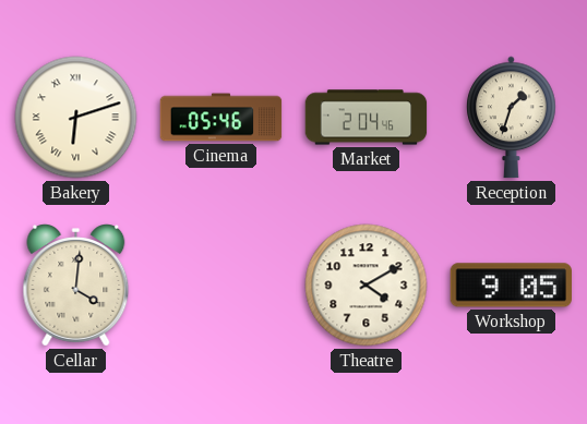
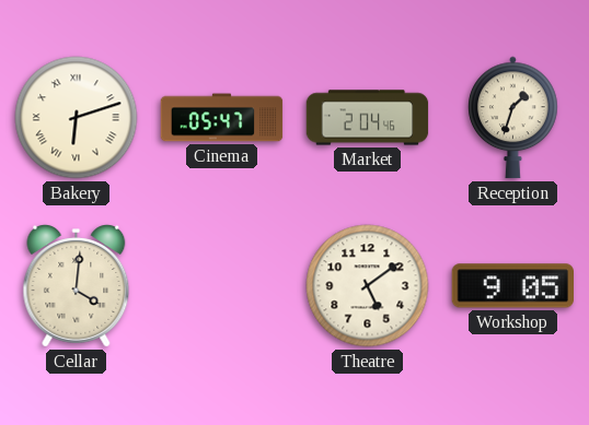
Cinema: 05:46 -> 05:47
Theatre: 4:10 -> 5:09
